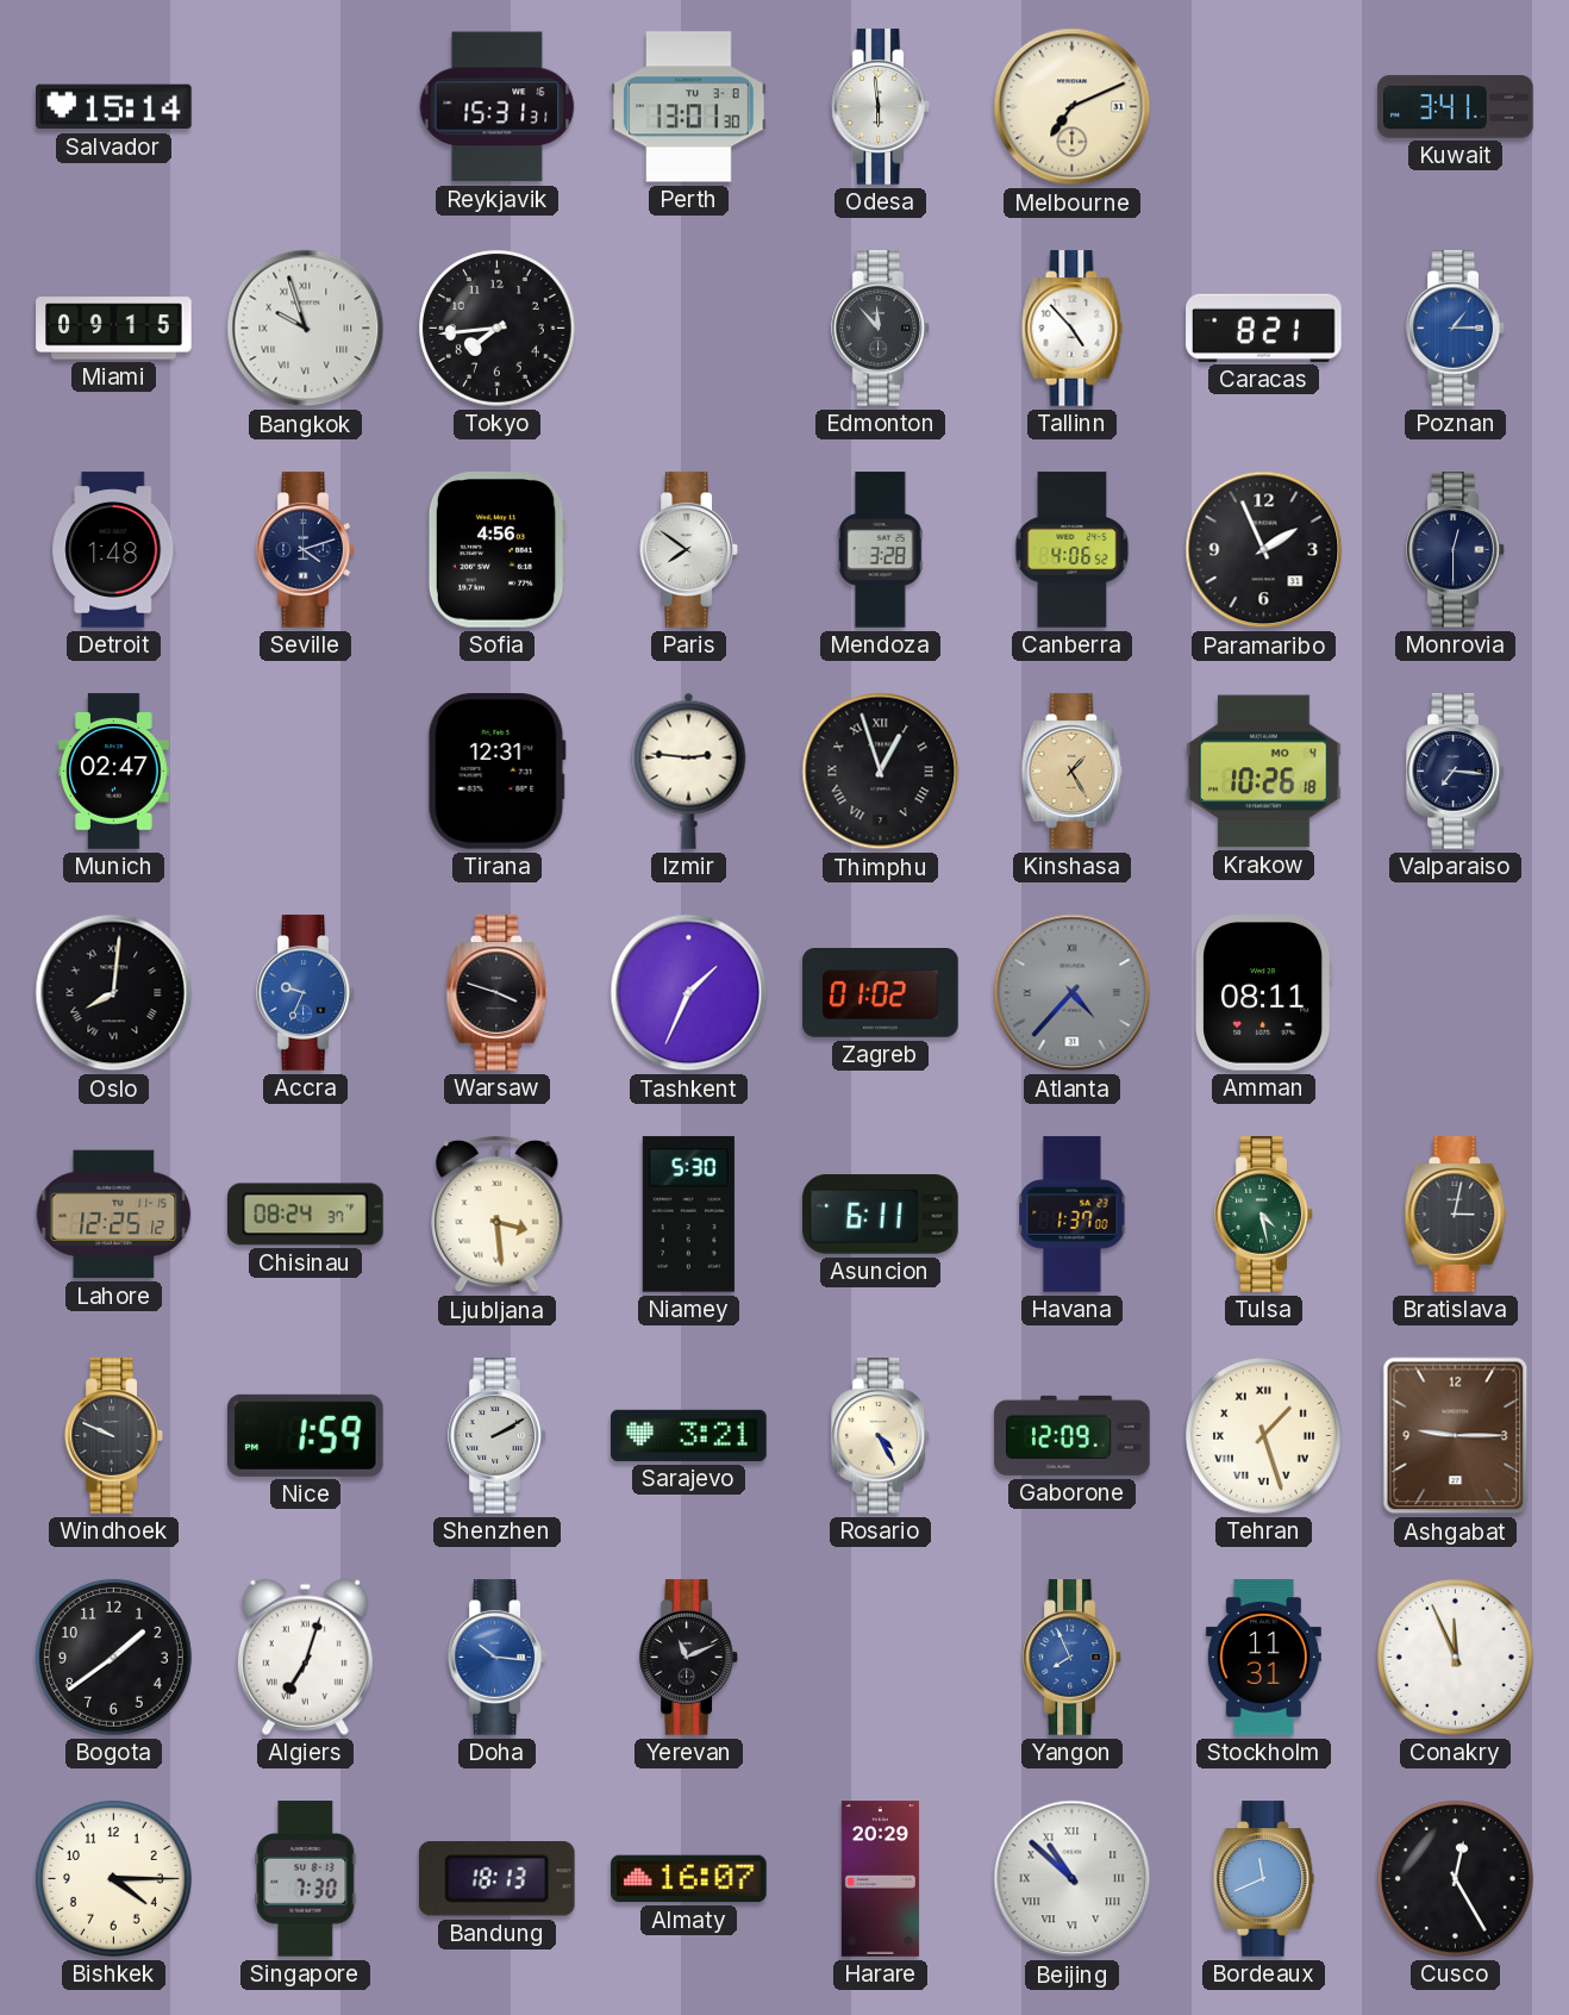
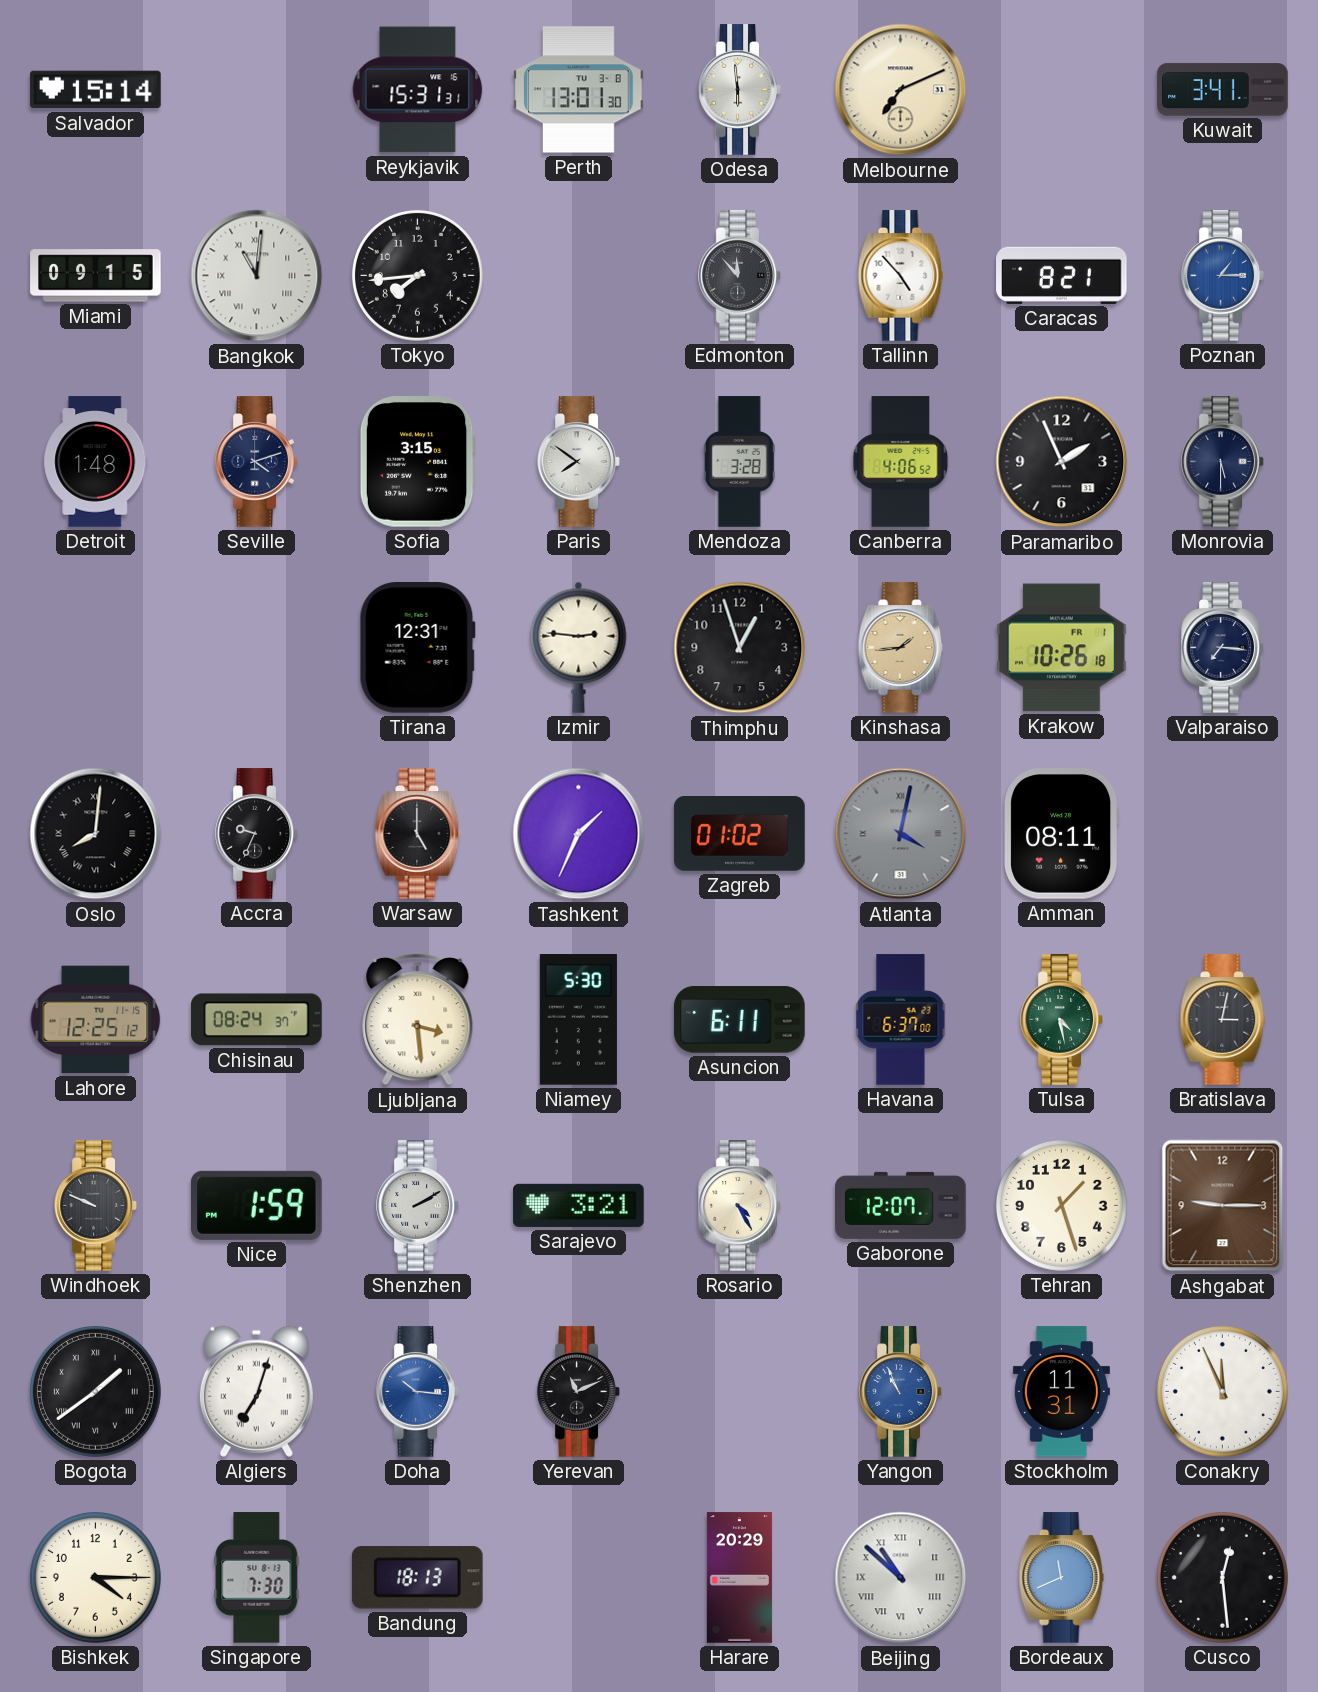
Bangkok: 9:57 -> 11:01
Sofia: 4:56 -> 3:15
Monrovia: 12:30 -> 5:30
Munich: 02:47 -> none
Thimphu numerals: Roman -> Arabic
Kinshasa: 1:25 -> 1:44
Krakow date: MO 4 -> FR 1
Accra dial: blue -> black
Warsaw: 3:48 -> 5:00
Atlanta: 4:37 -> 4:02
Havana: 1:37 -> 6:37
Gaborone: 12:09 -> 12:07
Tehran numerals: Roman -> Arabic
Bogota numerals: Arabic -> Roman
Yangon: 7:56 -> 10:56
Almaty: 16:07 -> none
Cusco: 12:25 -> 12:29
